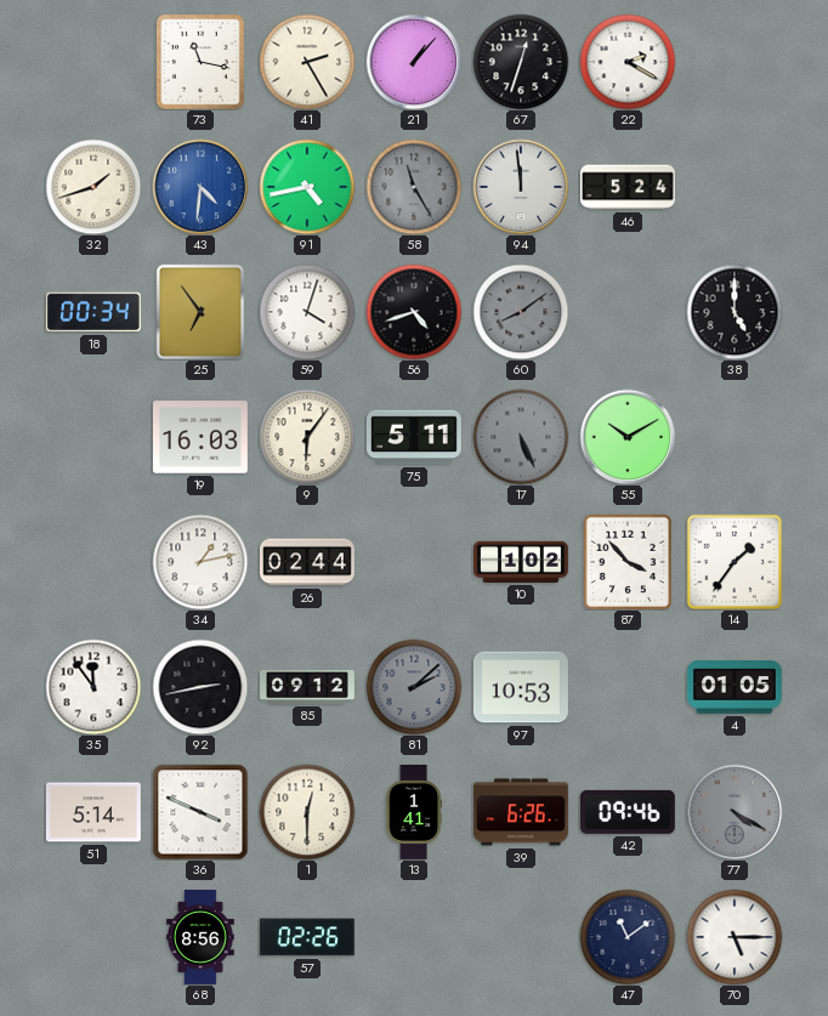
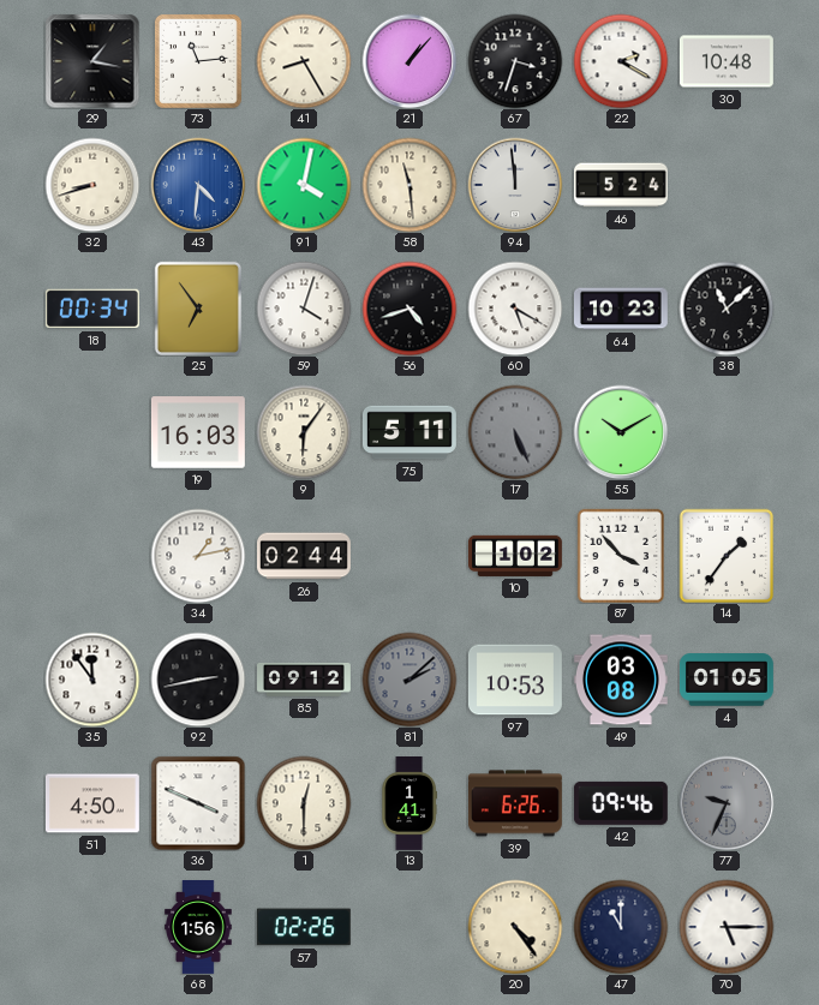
29: none -> 1:17
73: 11:17 -> 11:14
41: 2:25 -> 8:25
67: 12:33 -> 3:33
30: none -> 10:48
32: 1:42 -> 8:42
91: 4:43 -> 4:02
58: 11:25 -> 11:29
58 dial: grey -> cream
60: 8:09 -> 5:20
60 dial: grey -> white
64: none -> 10:23
38: 5:00 -> 11:08
49: none -> 03:08
51: 5:14 -> 4:50
77: 4:20 -> 9:34
68: 8:56 -> 1:56
20: none -> 4:24
47: 11:09 -> 11:00
